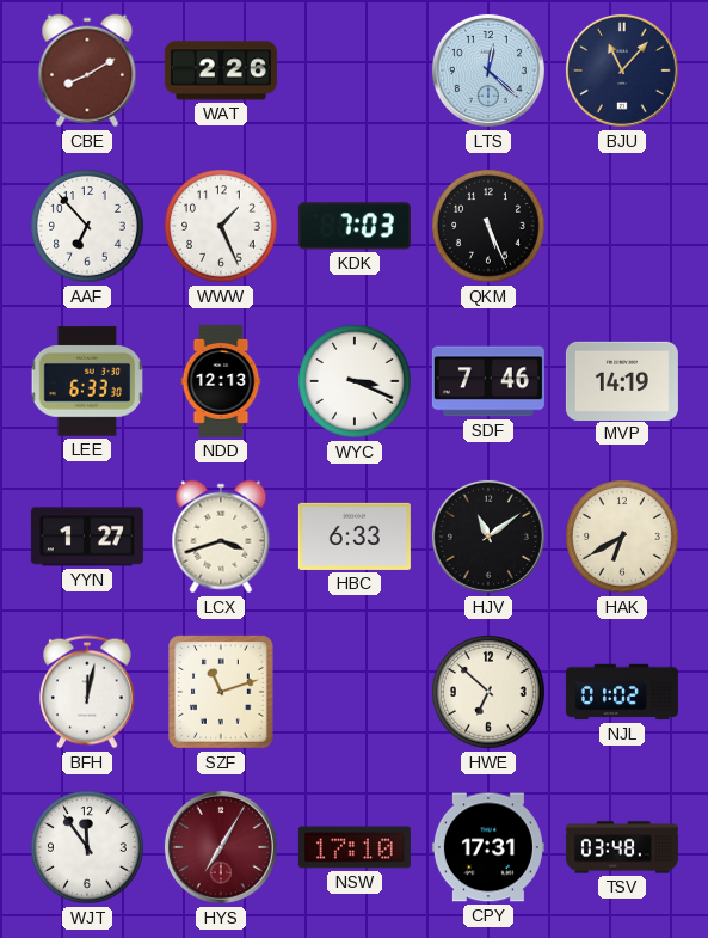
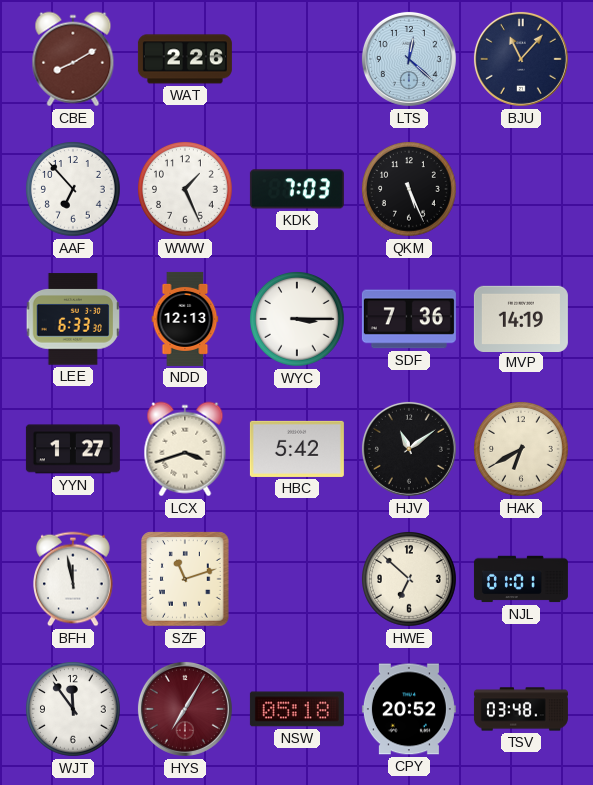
WYC: 3:19 -> 3:15
SDF: 7:46 -> 7:36
HBC: 6:33 -> 5:42
BFH: 12:02 -> 11:58
NJL: 01:02 -> 01:01
NSW: 17:10 -> 05:18
CPY: 17:31 -> 20:52
